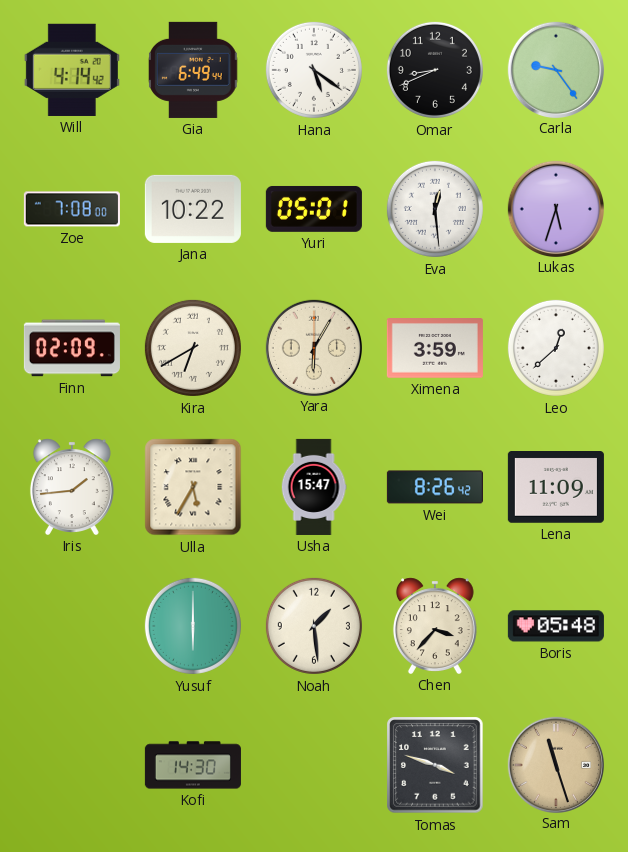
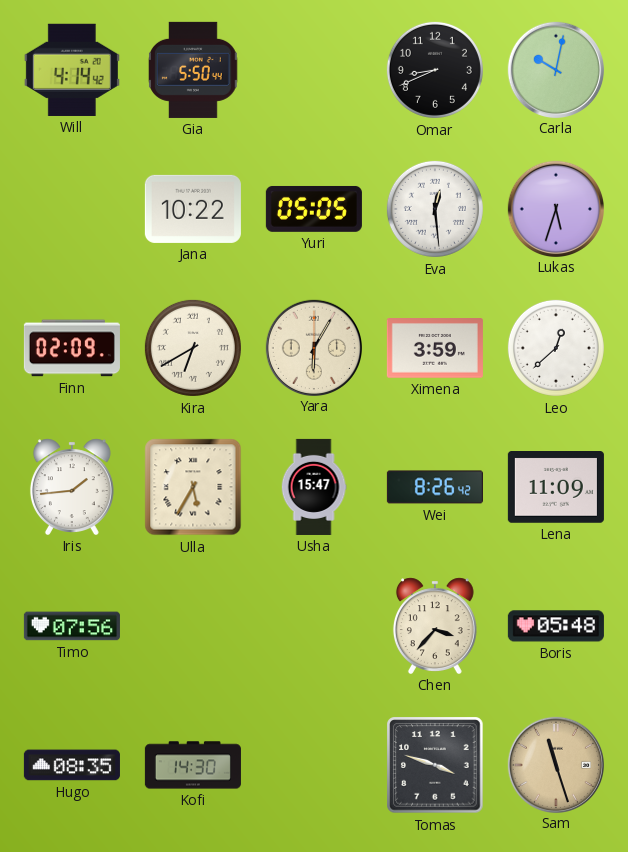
Gia: 6:49 -> 5:50
Hana: 5:21 -> none
Carla: 9:24 -> 10:02
Zoe: 7:08 -> none
Yuri: 05:01 -> 05:05
Timo: none -> 07:56
Yusuf: 6:00 -> none
Noah: 1:29 -> none
Hugo: none -> 08:35
